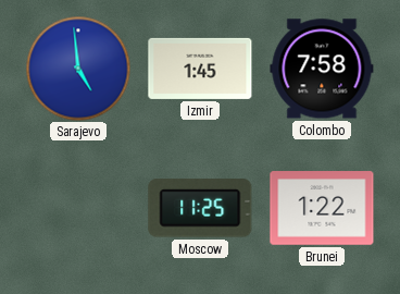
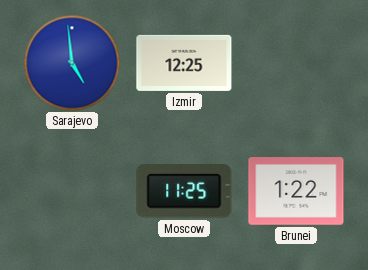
Izmir: 1:45 -> 12:25
Colombo: 7:58 -> none
